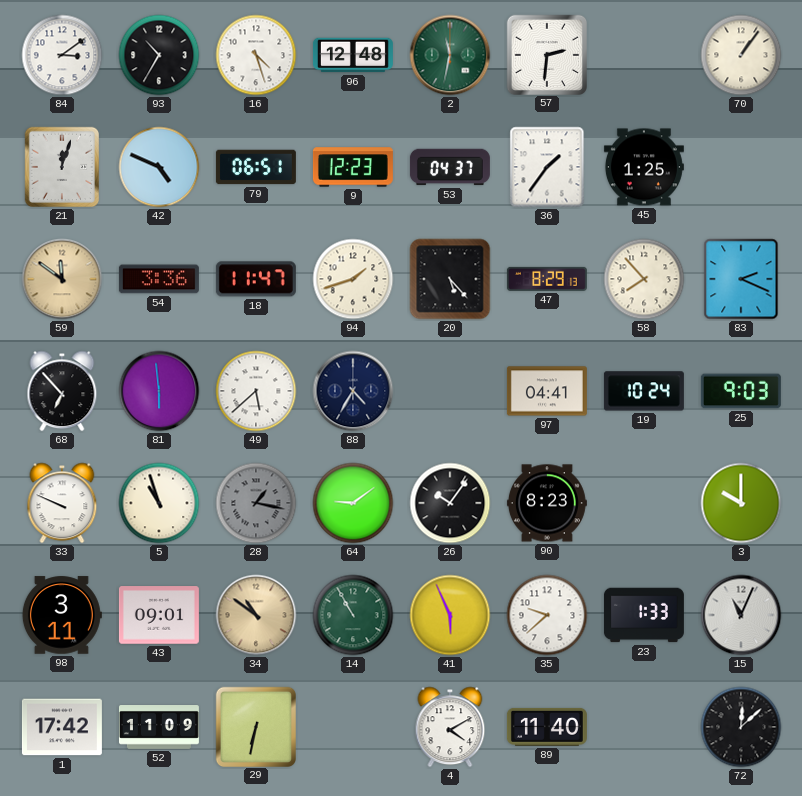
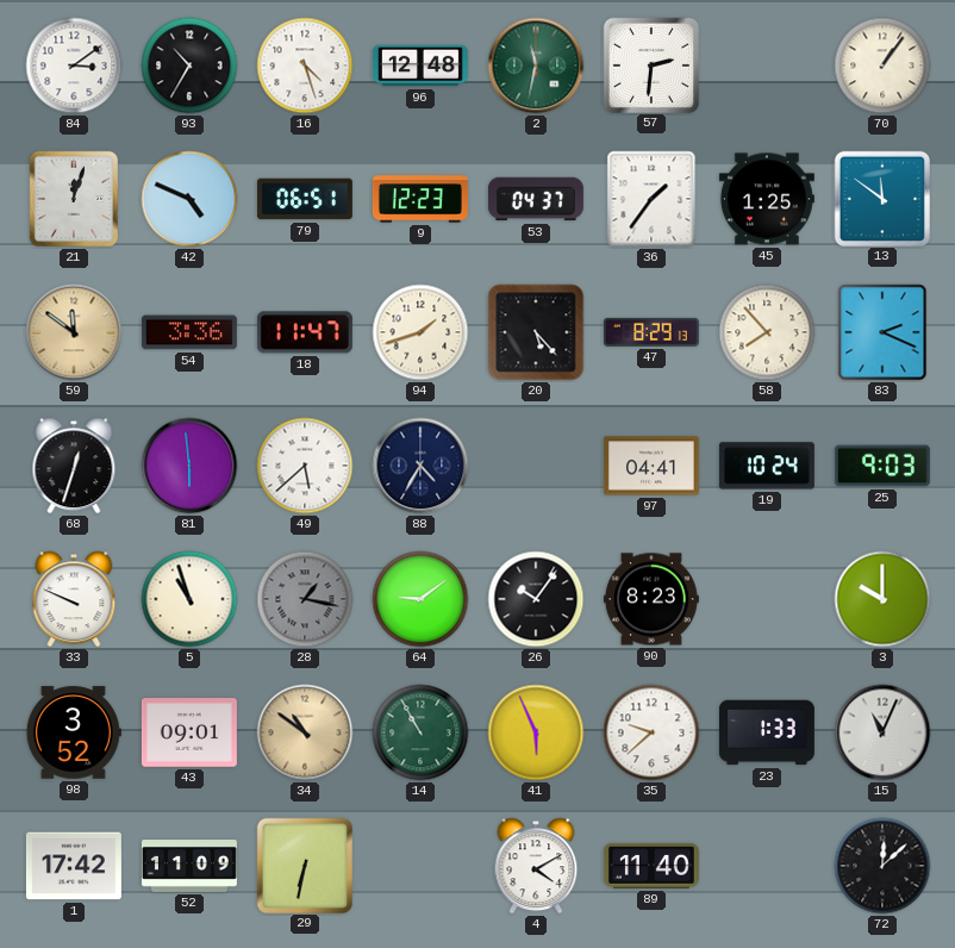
13: none -> 11:51
68: 6:53 -> 12:33
98: 3:11 -> 3:52
